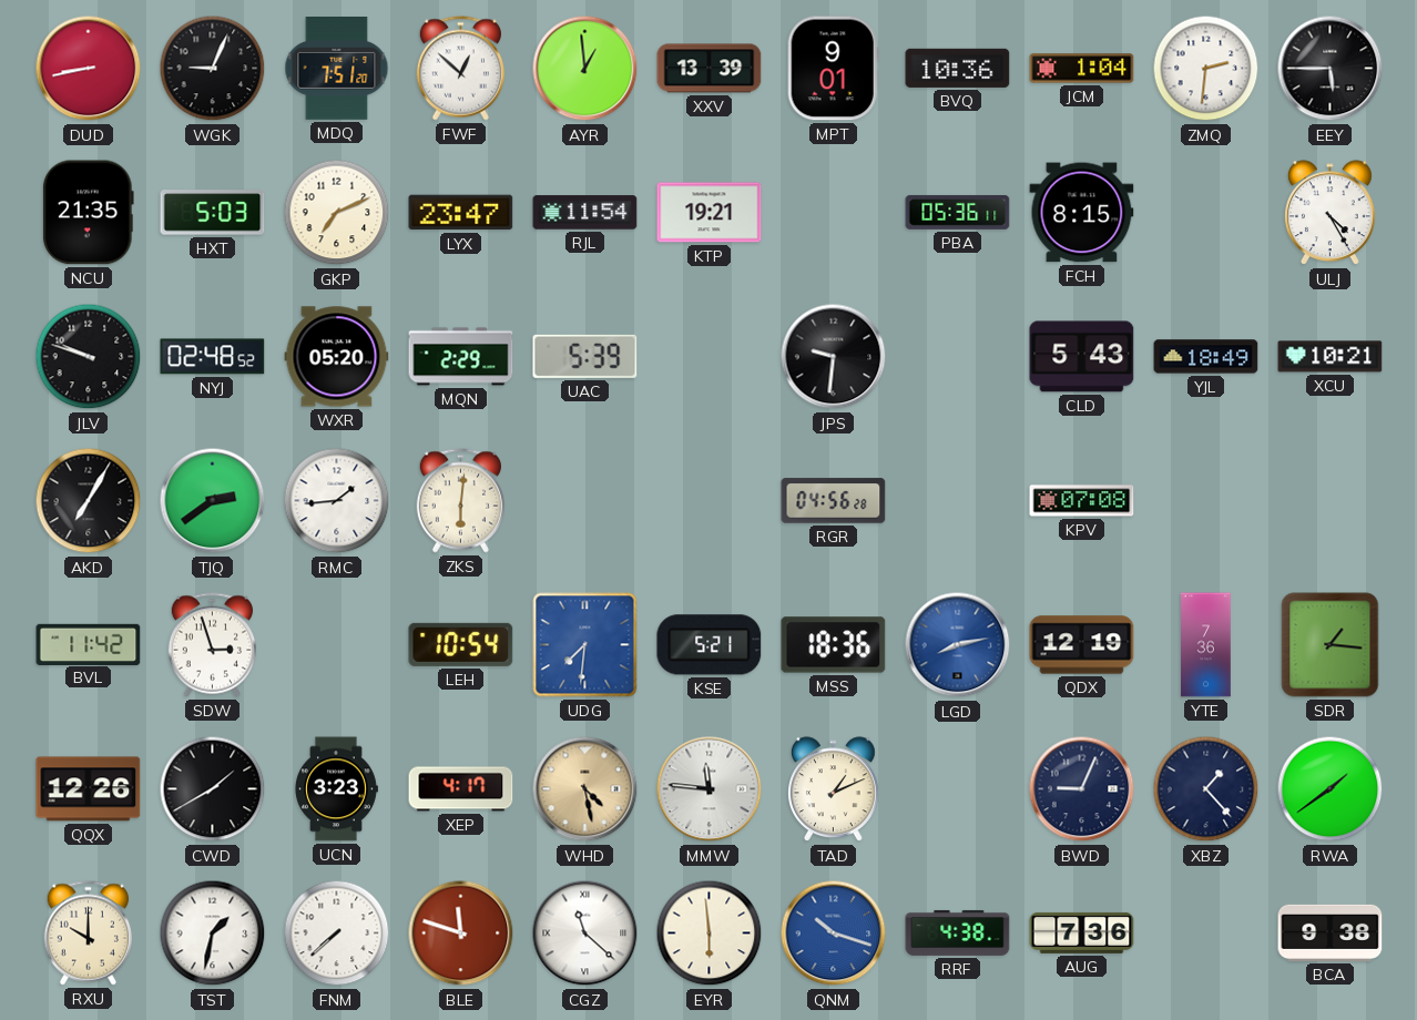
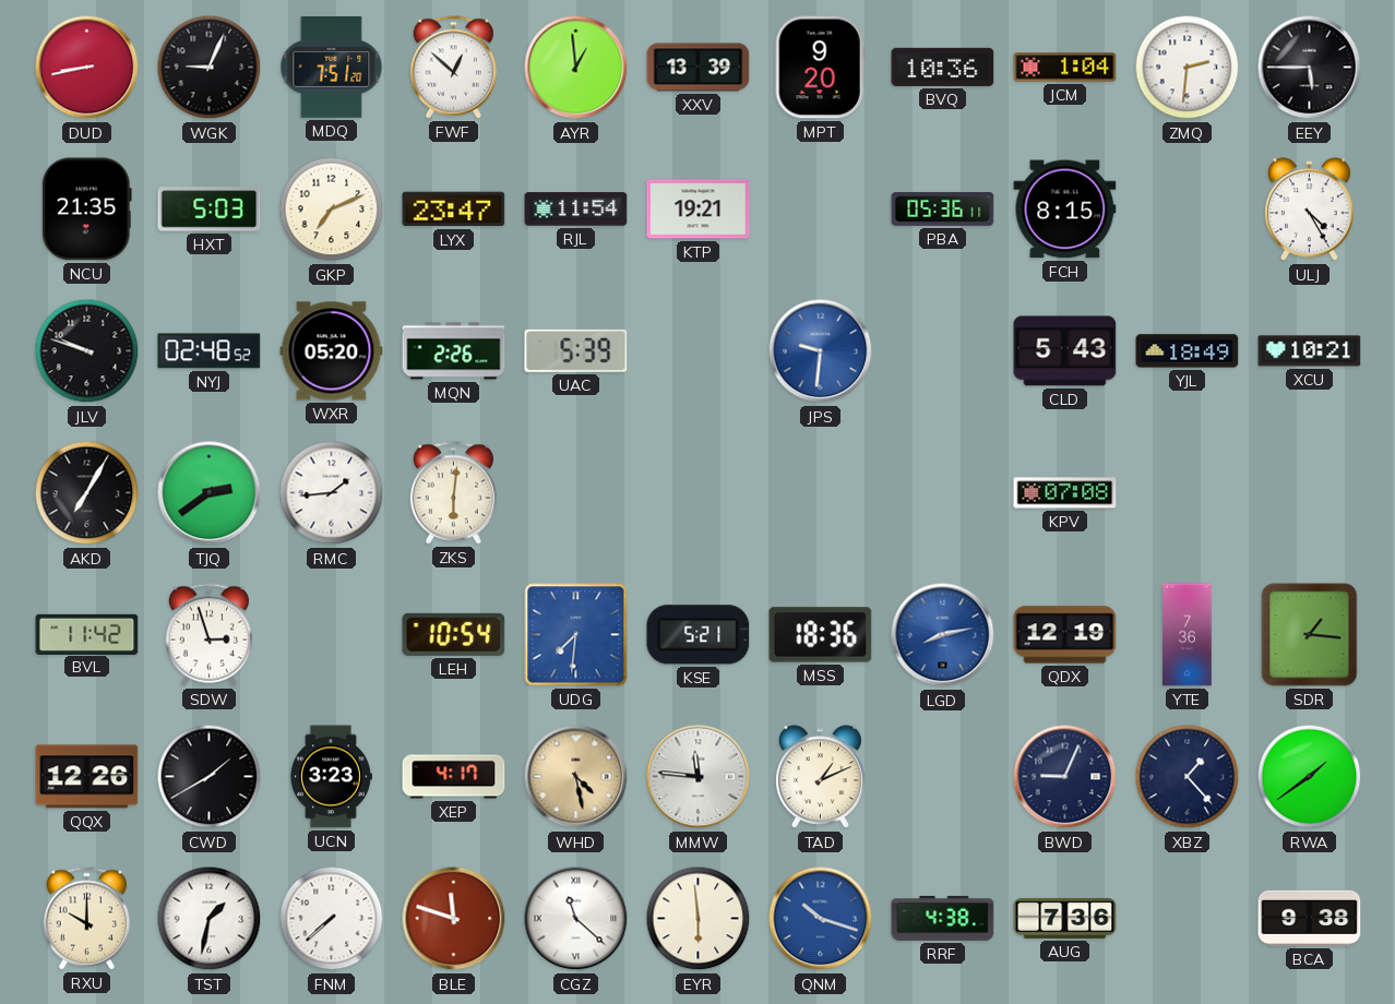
MPT: 9:01 -> 9:20
MQN: 2:29 -> 2:26
JPS dial: black -> blue
RGR: 04:56 -> none
